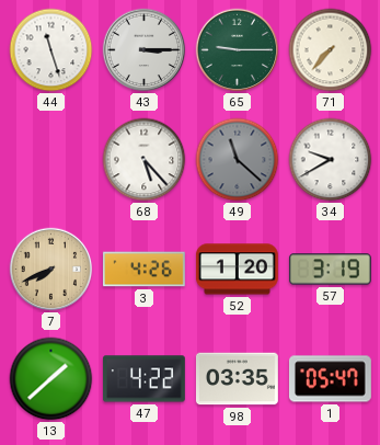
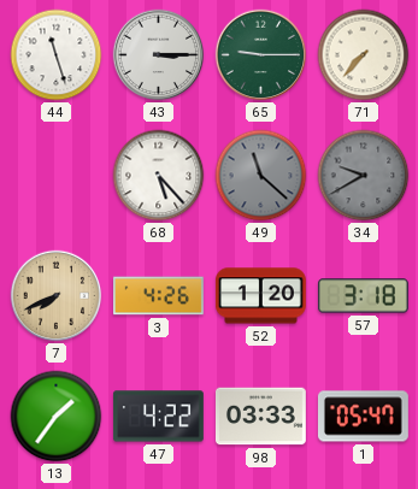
34 dial: white -> grey
57: 3:19 -> 3:18
13: 1:38 -> 1:36
98: 03:35 -> 03:33
